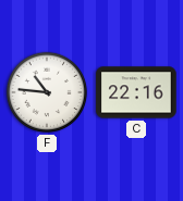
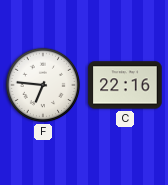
F: 10:46 -> 6:46
